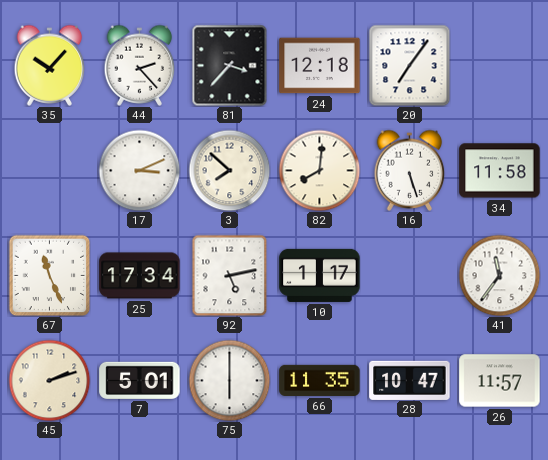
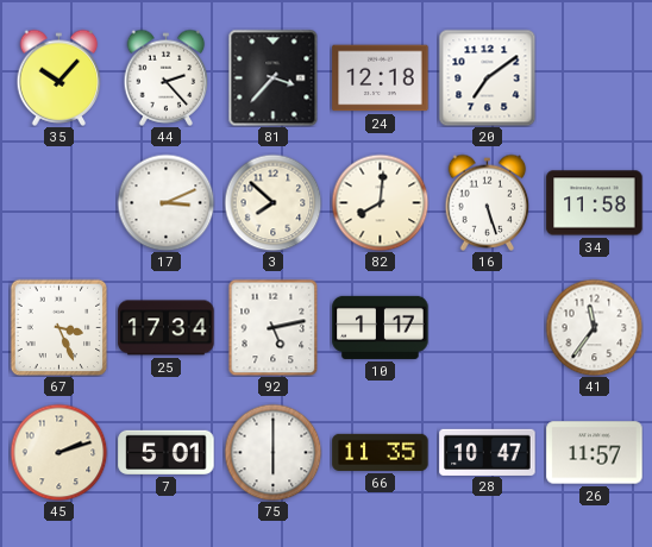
20: 7:06 -> 7:09
67: 11:26 -> 3:26
